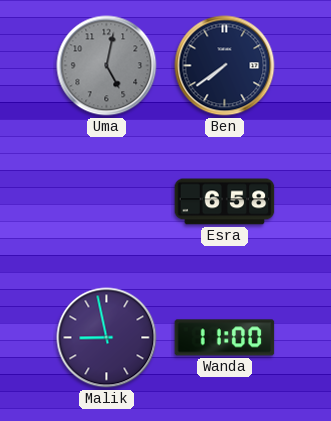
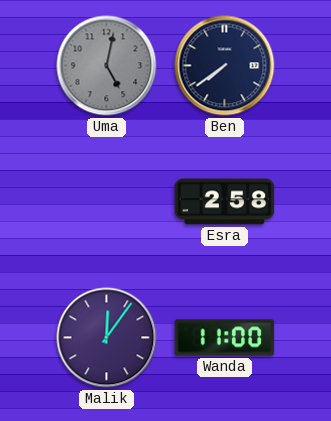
Esra: 6:58 -> 2:58
Malik: 8:58 -> 12:06
